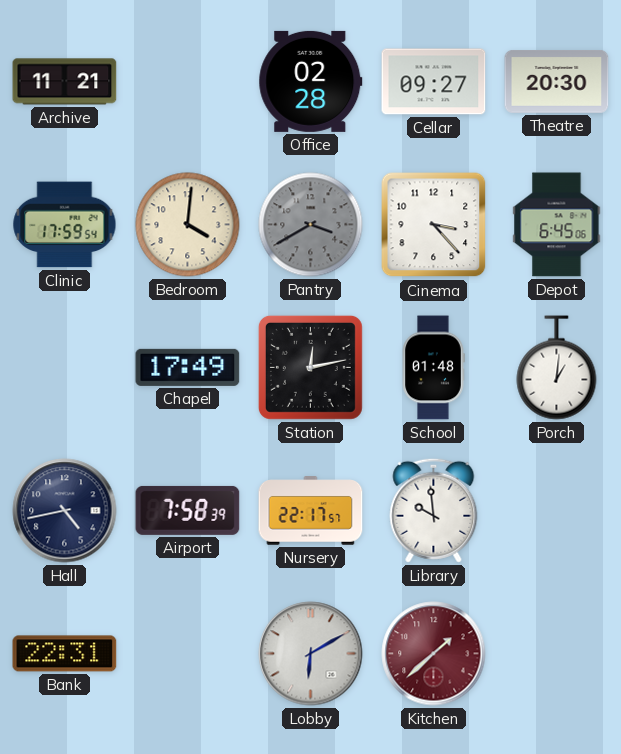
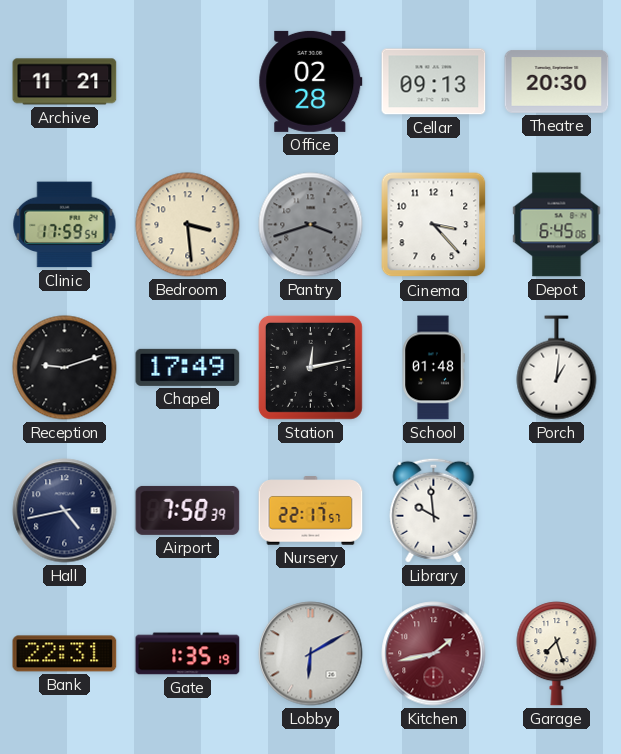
Cellar: 09:27 -> 09:13
Bedroom: 4:01 -> 3:29
Pantry: 3:40 -> 3:42
Reception: none -> 9:12
Gate: none -> 1:35
Kitchen: 1:38 -> 1:43
Garage: none -> 7:27
